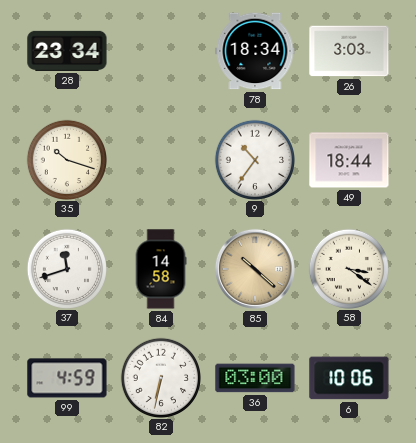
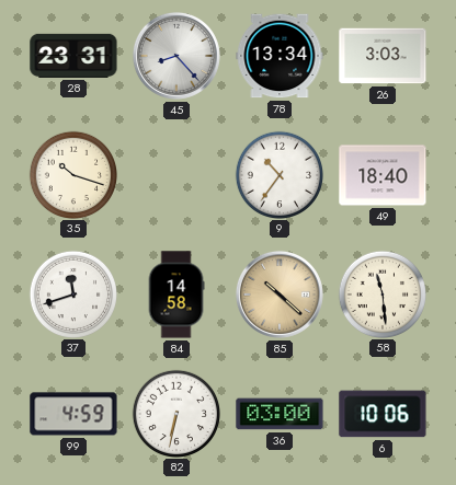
28: 23:34 -> 23:31
45: none -> 8:23
78: 18:34 -> 13:34
49: 18:44 -> 18:40
58: 3:21 -> 11:29
